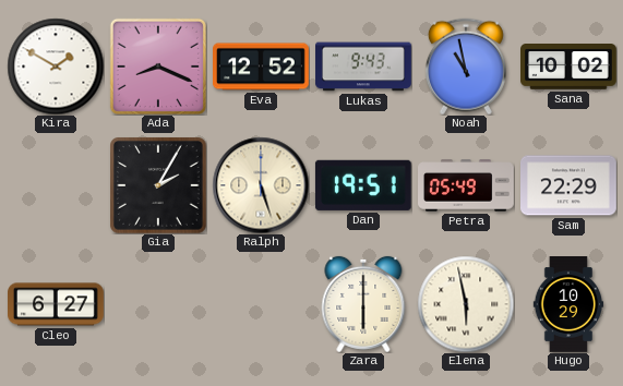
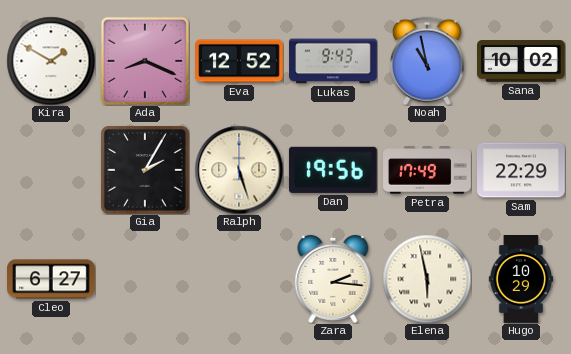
Dan: 19:51 -> 19:56
Petra: 05:49 -> 17:49
Zara: 6:00 -> 2:16
